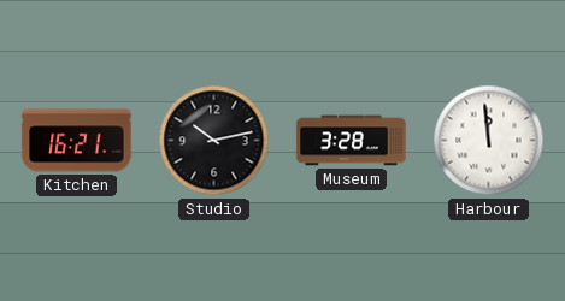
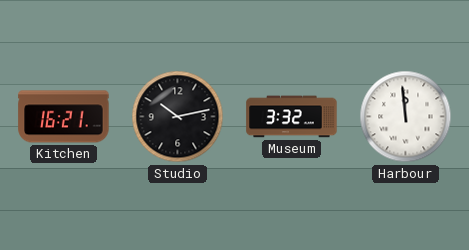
Museum: 3:28 -> 3:32
